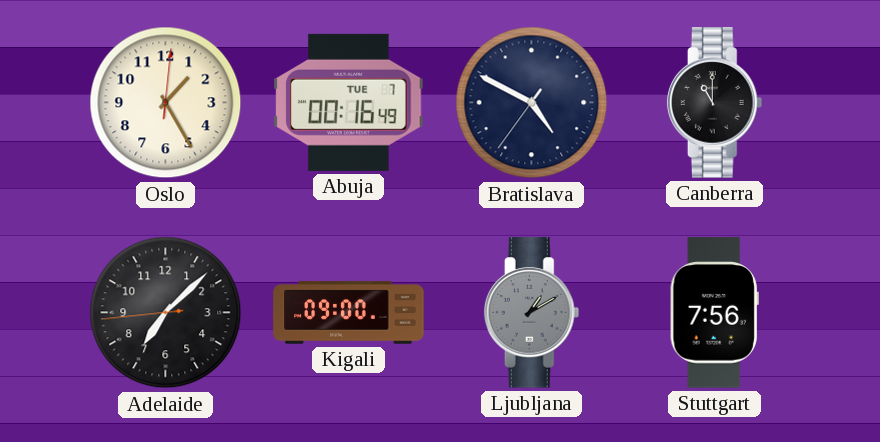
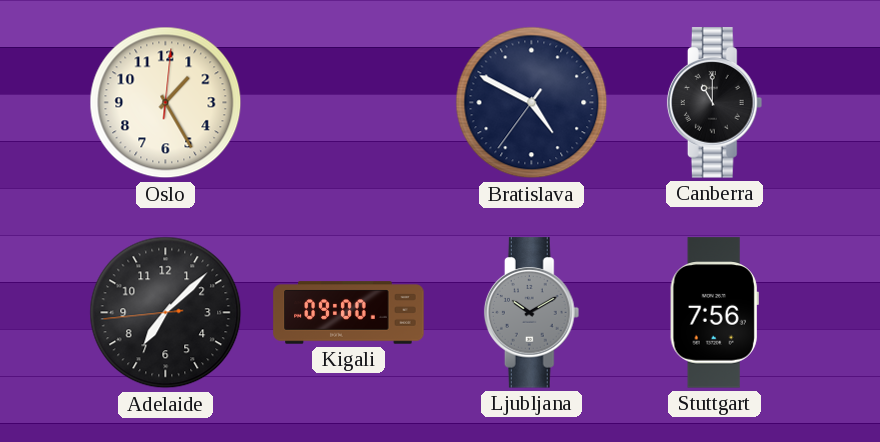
Abuja: 00:16 -> none
Ljubljana: 1:10 -> 10:10
